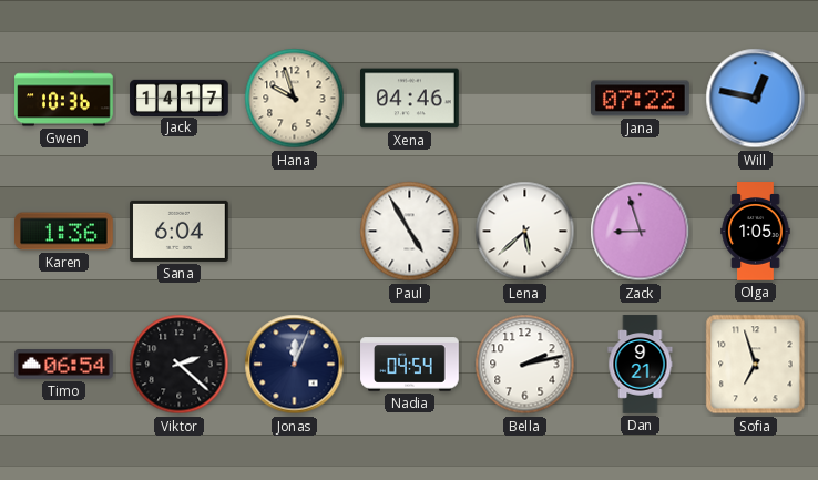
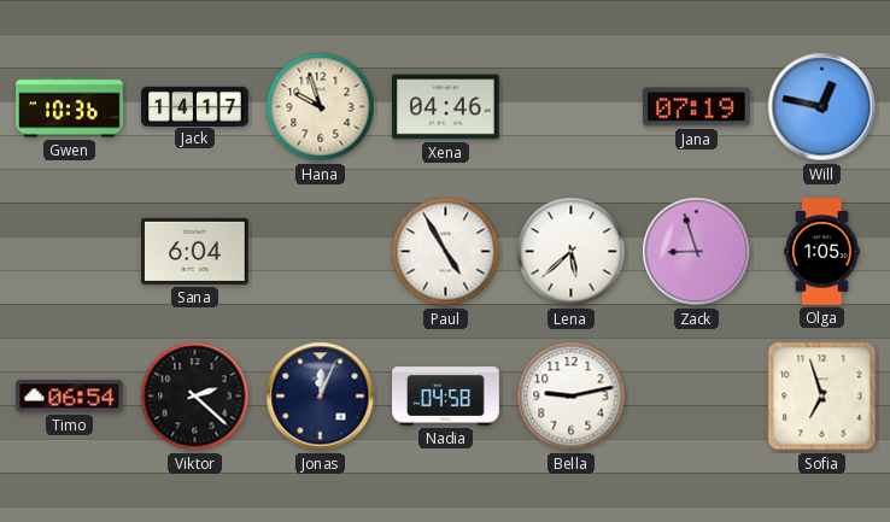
Jana: 07:22 -> 07:19
Karen: 1:36 -> none
Nadia: 04:54 -> 04:58
Bella: 2:13 -> 9:13
Dan: 9:21 -> none
